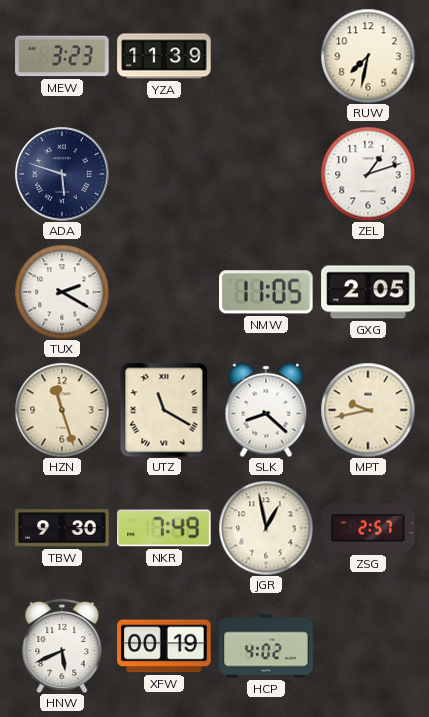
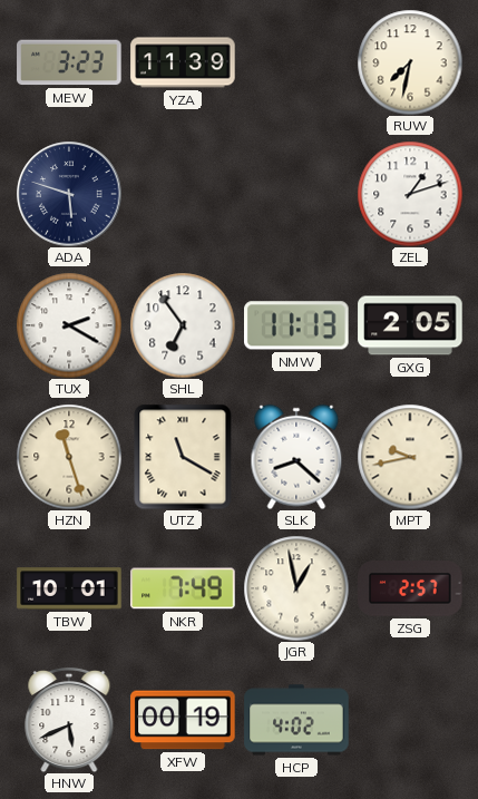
SHL: none -> 6:54
NMW: 11:05 -> 11:13
TBW: 9:30 -> 10:01
